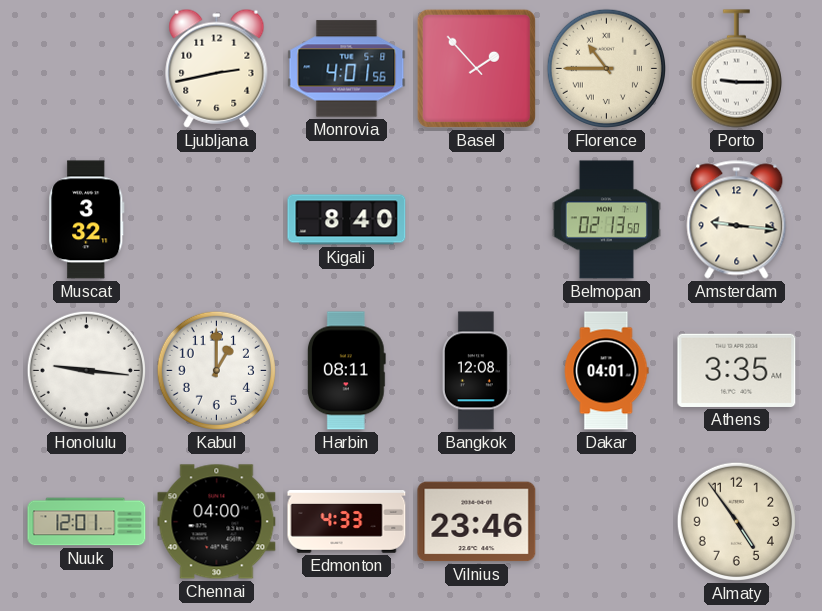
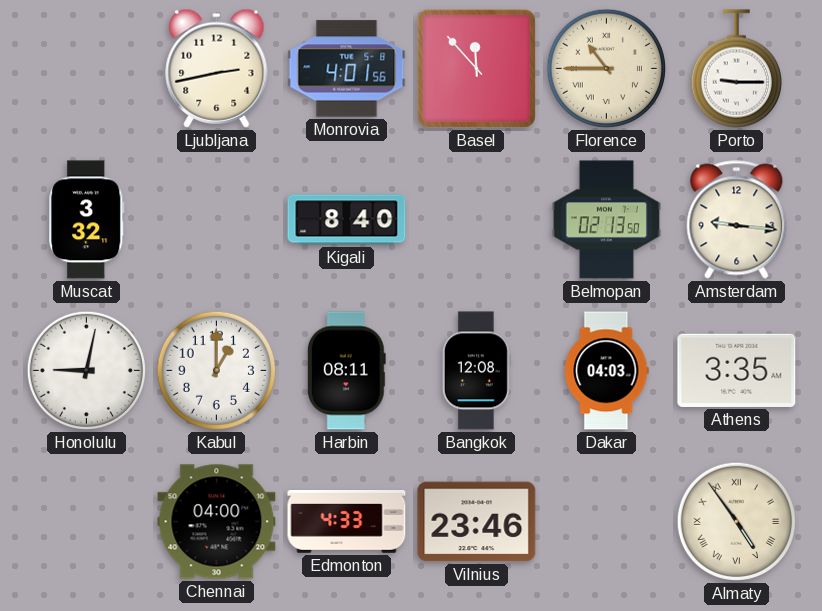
Basel: 1:53 -> 11:53
Honolulu: 9:16 -> 9:02
Dakar: 04:01 -> 04:03
Nuuk: 12:01 -> none
Almaty numerals: Arabic -> Roman
